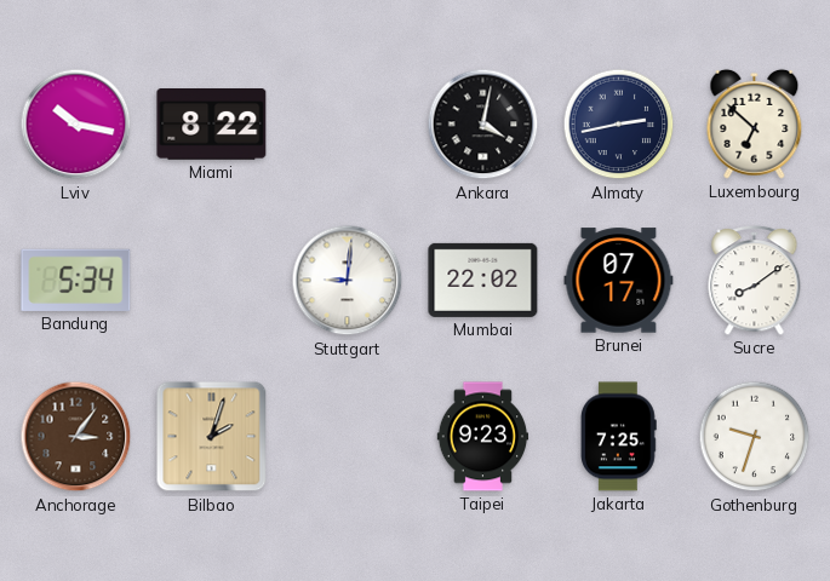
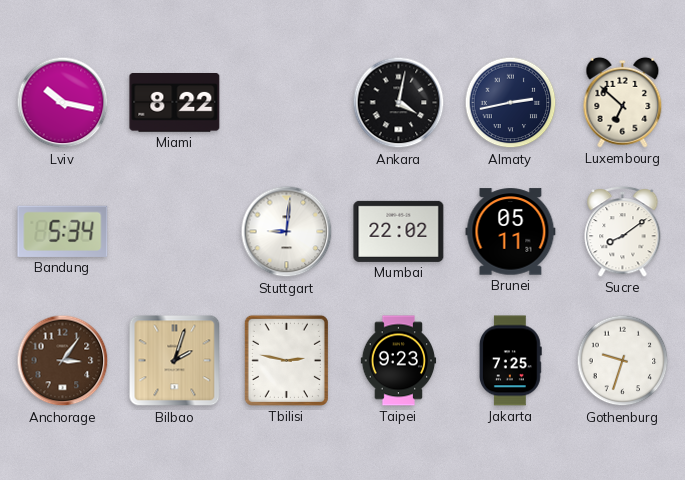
Brunei: 07:17 -> 05:11
Tbilisi: none -> 2:47
